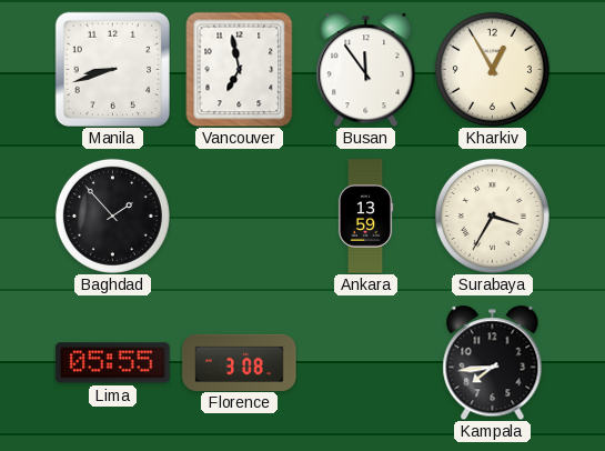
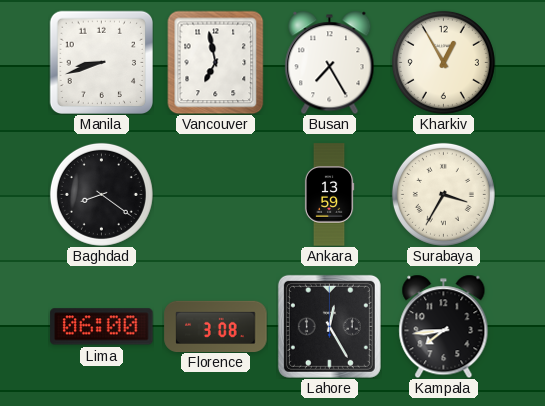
Busan: 11:54 -> 7:25
Baghdad: 1:53 -> 8:21
Lima: 05:55 -> 06:00
Lahore: none -> 12:25
